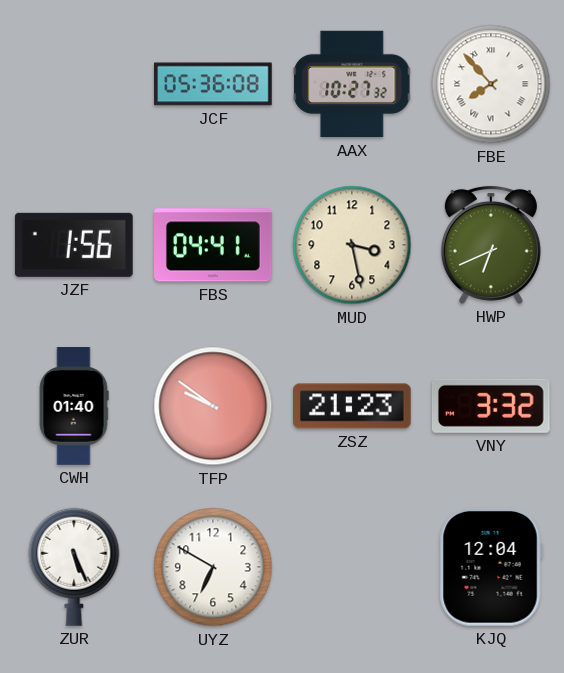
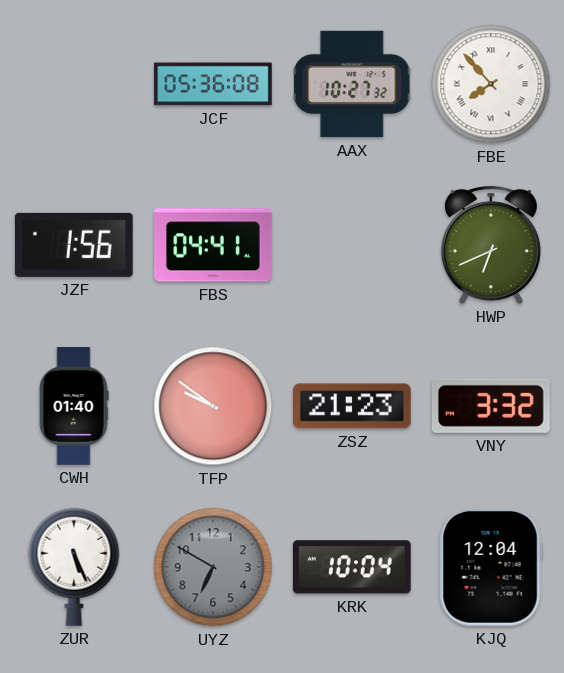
MUD: 3:28 -> none
UYZ dial: white -> grey
KRK: none -> 10:04
